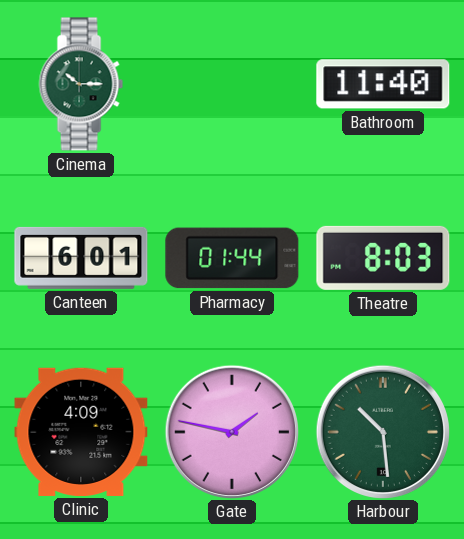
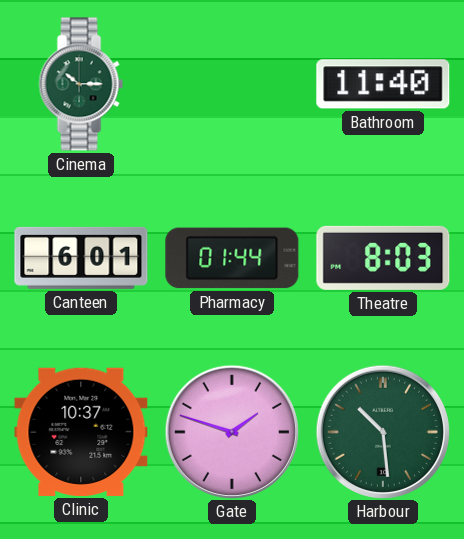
Clinic: 4:09 -> 10:37
Gate: 1:47 -> 1:48
